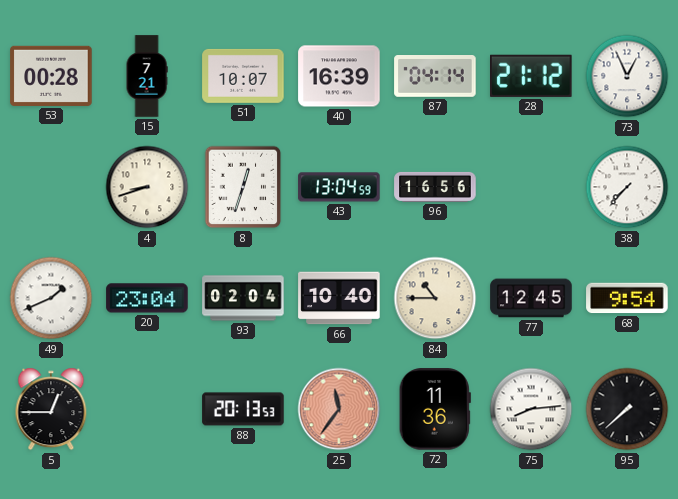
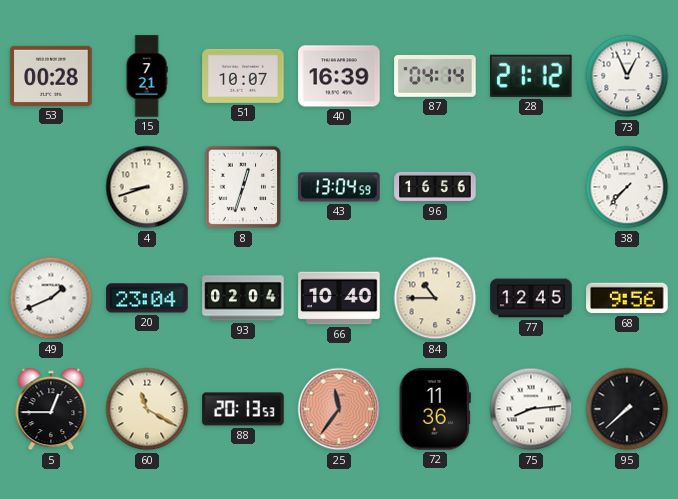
68: 9:54 -> 9:56
60: none -> 11:20
